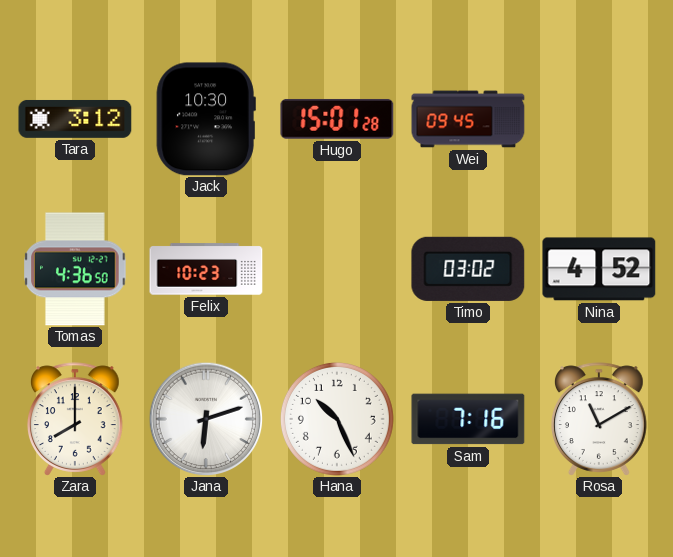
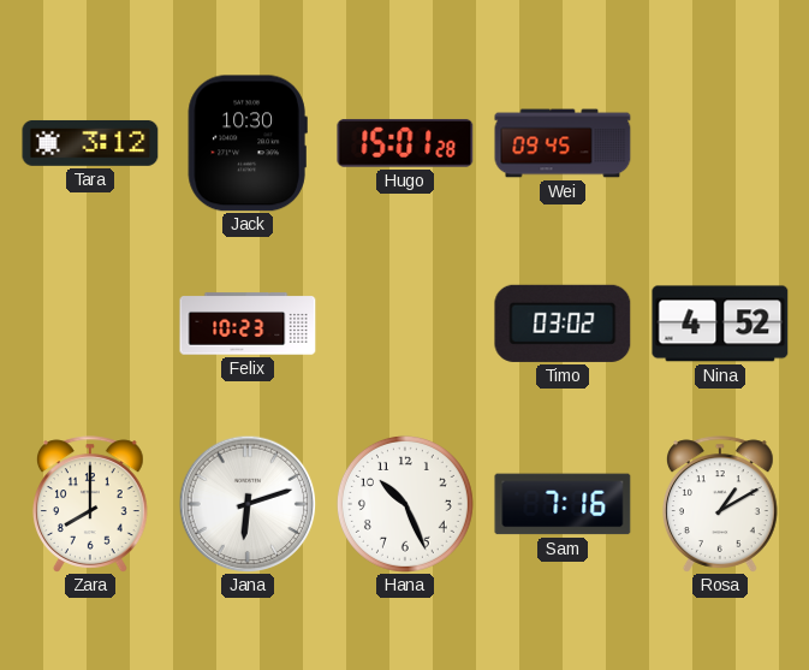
Tomas: 4:36 -> none
Rosa: 11:10 -> 1:10
